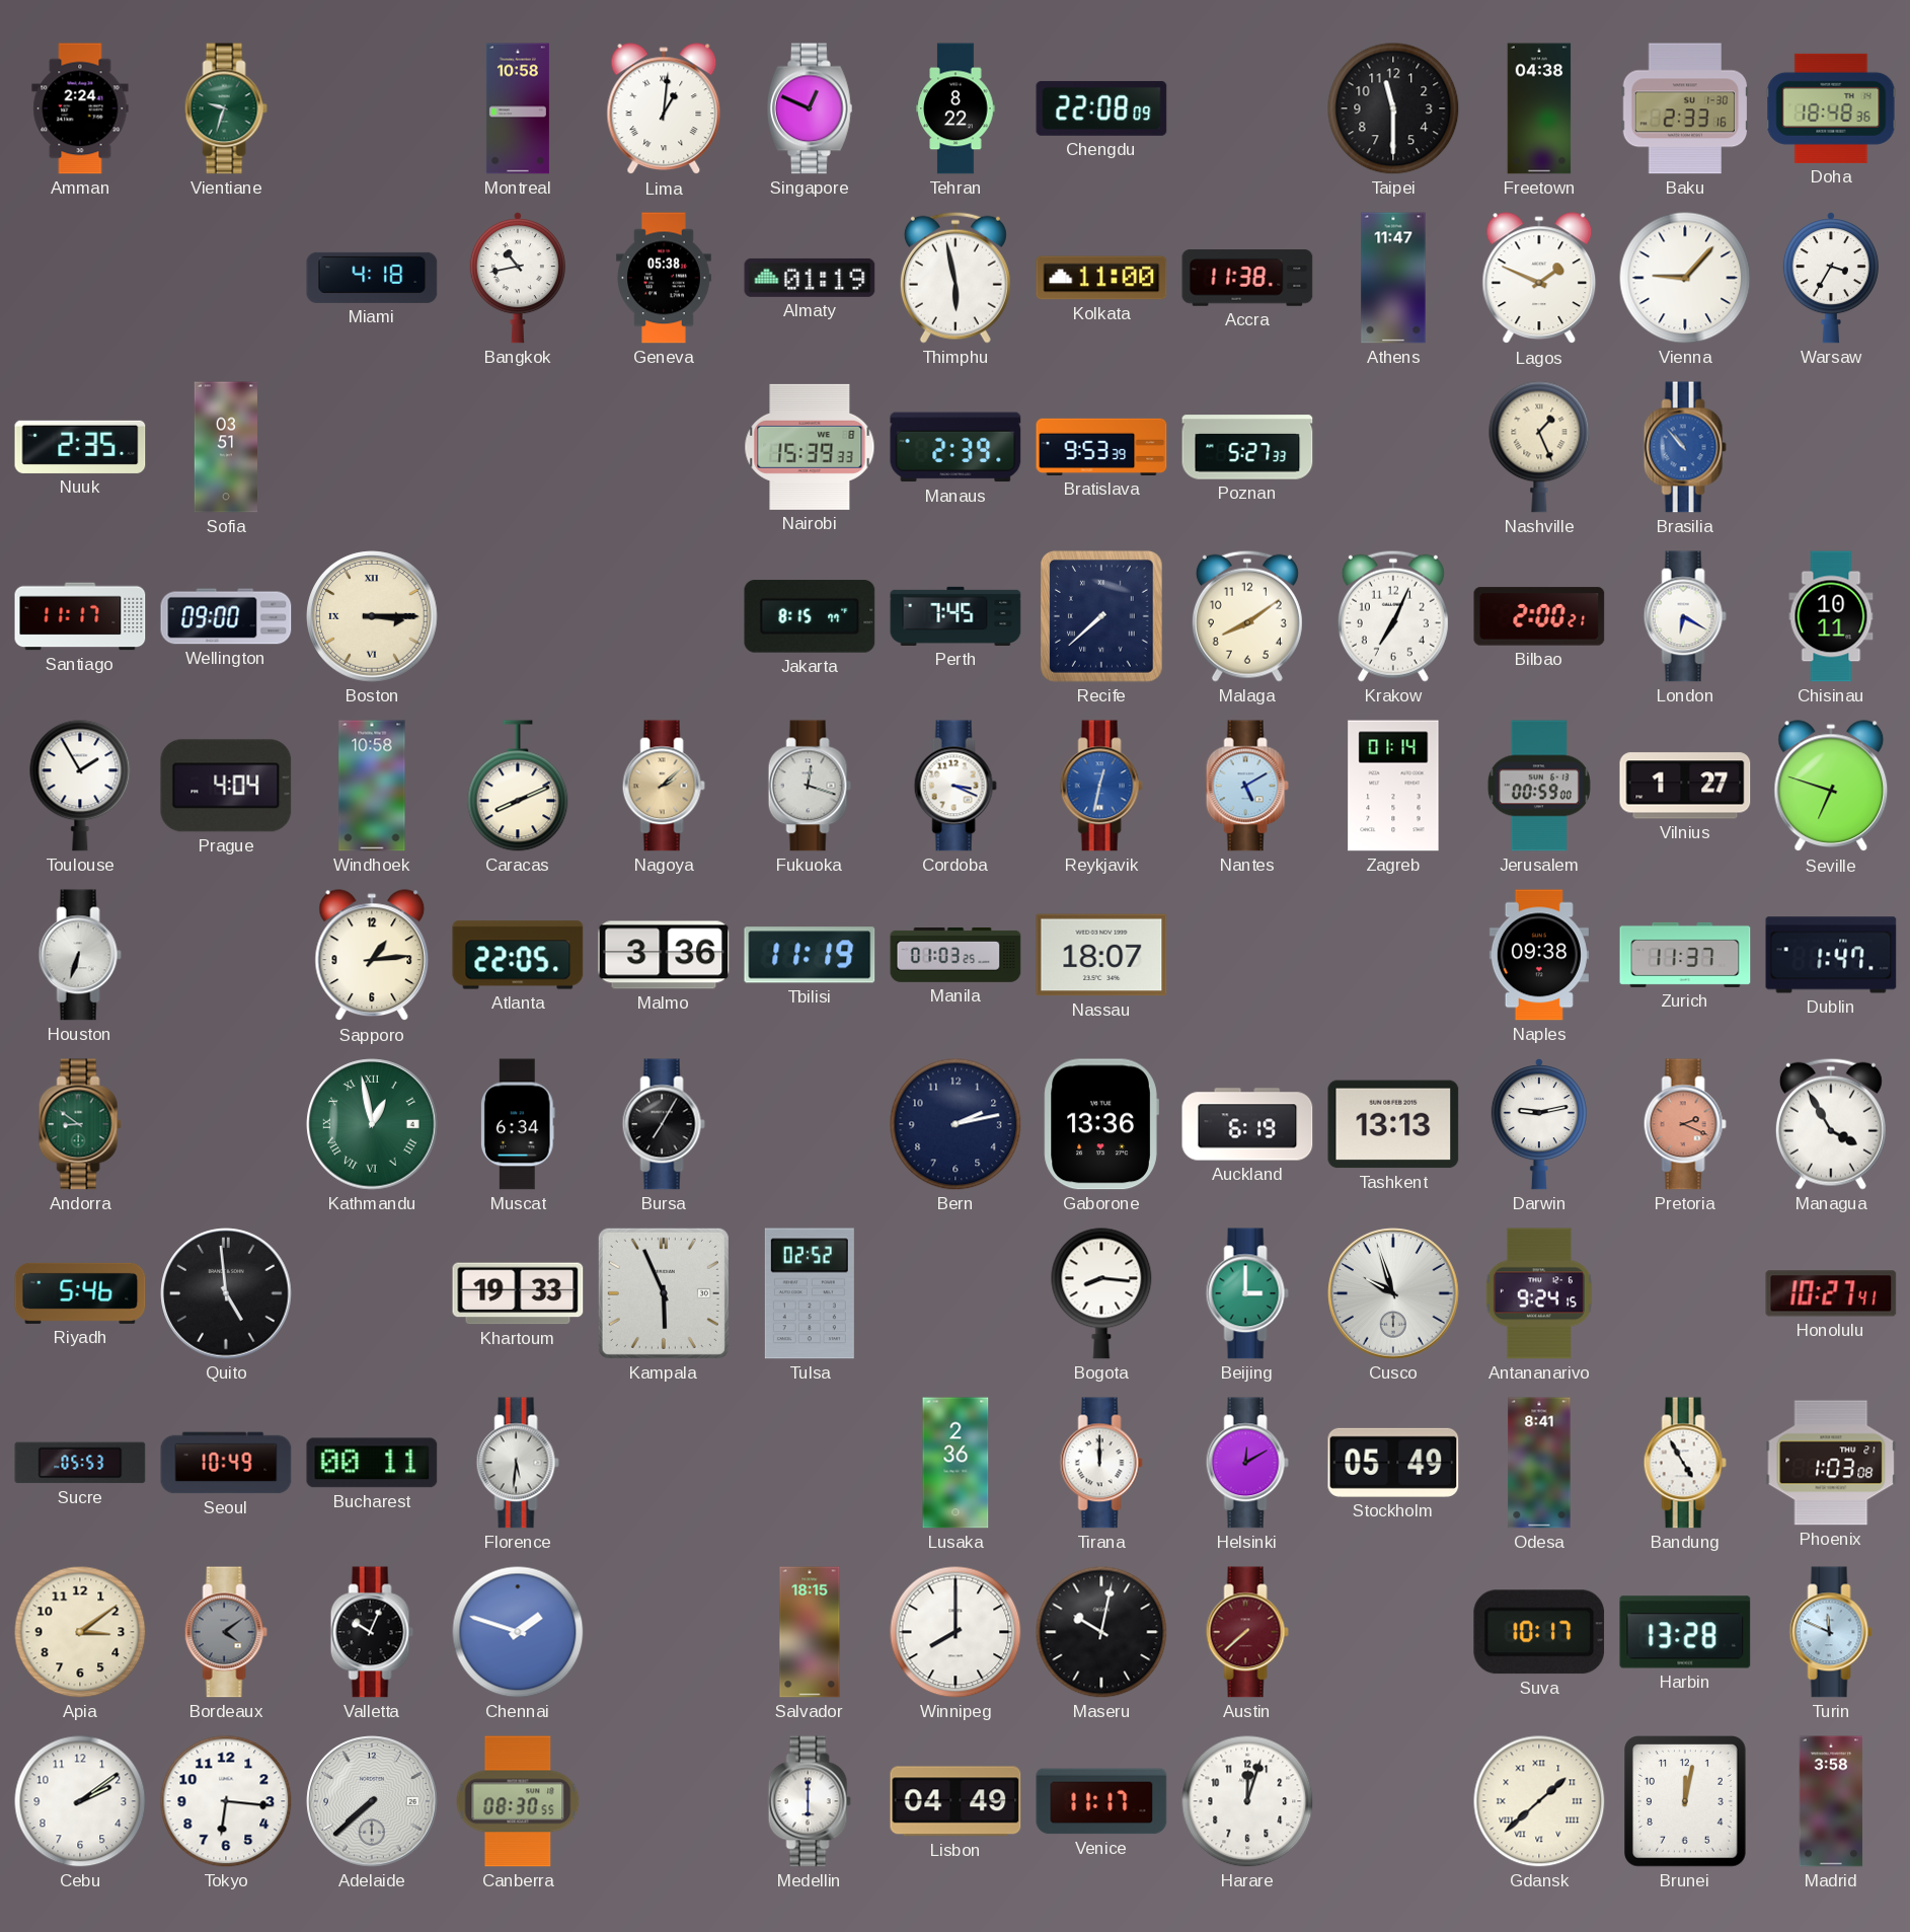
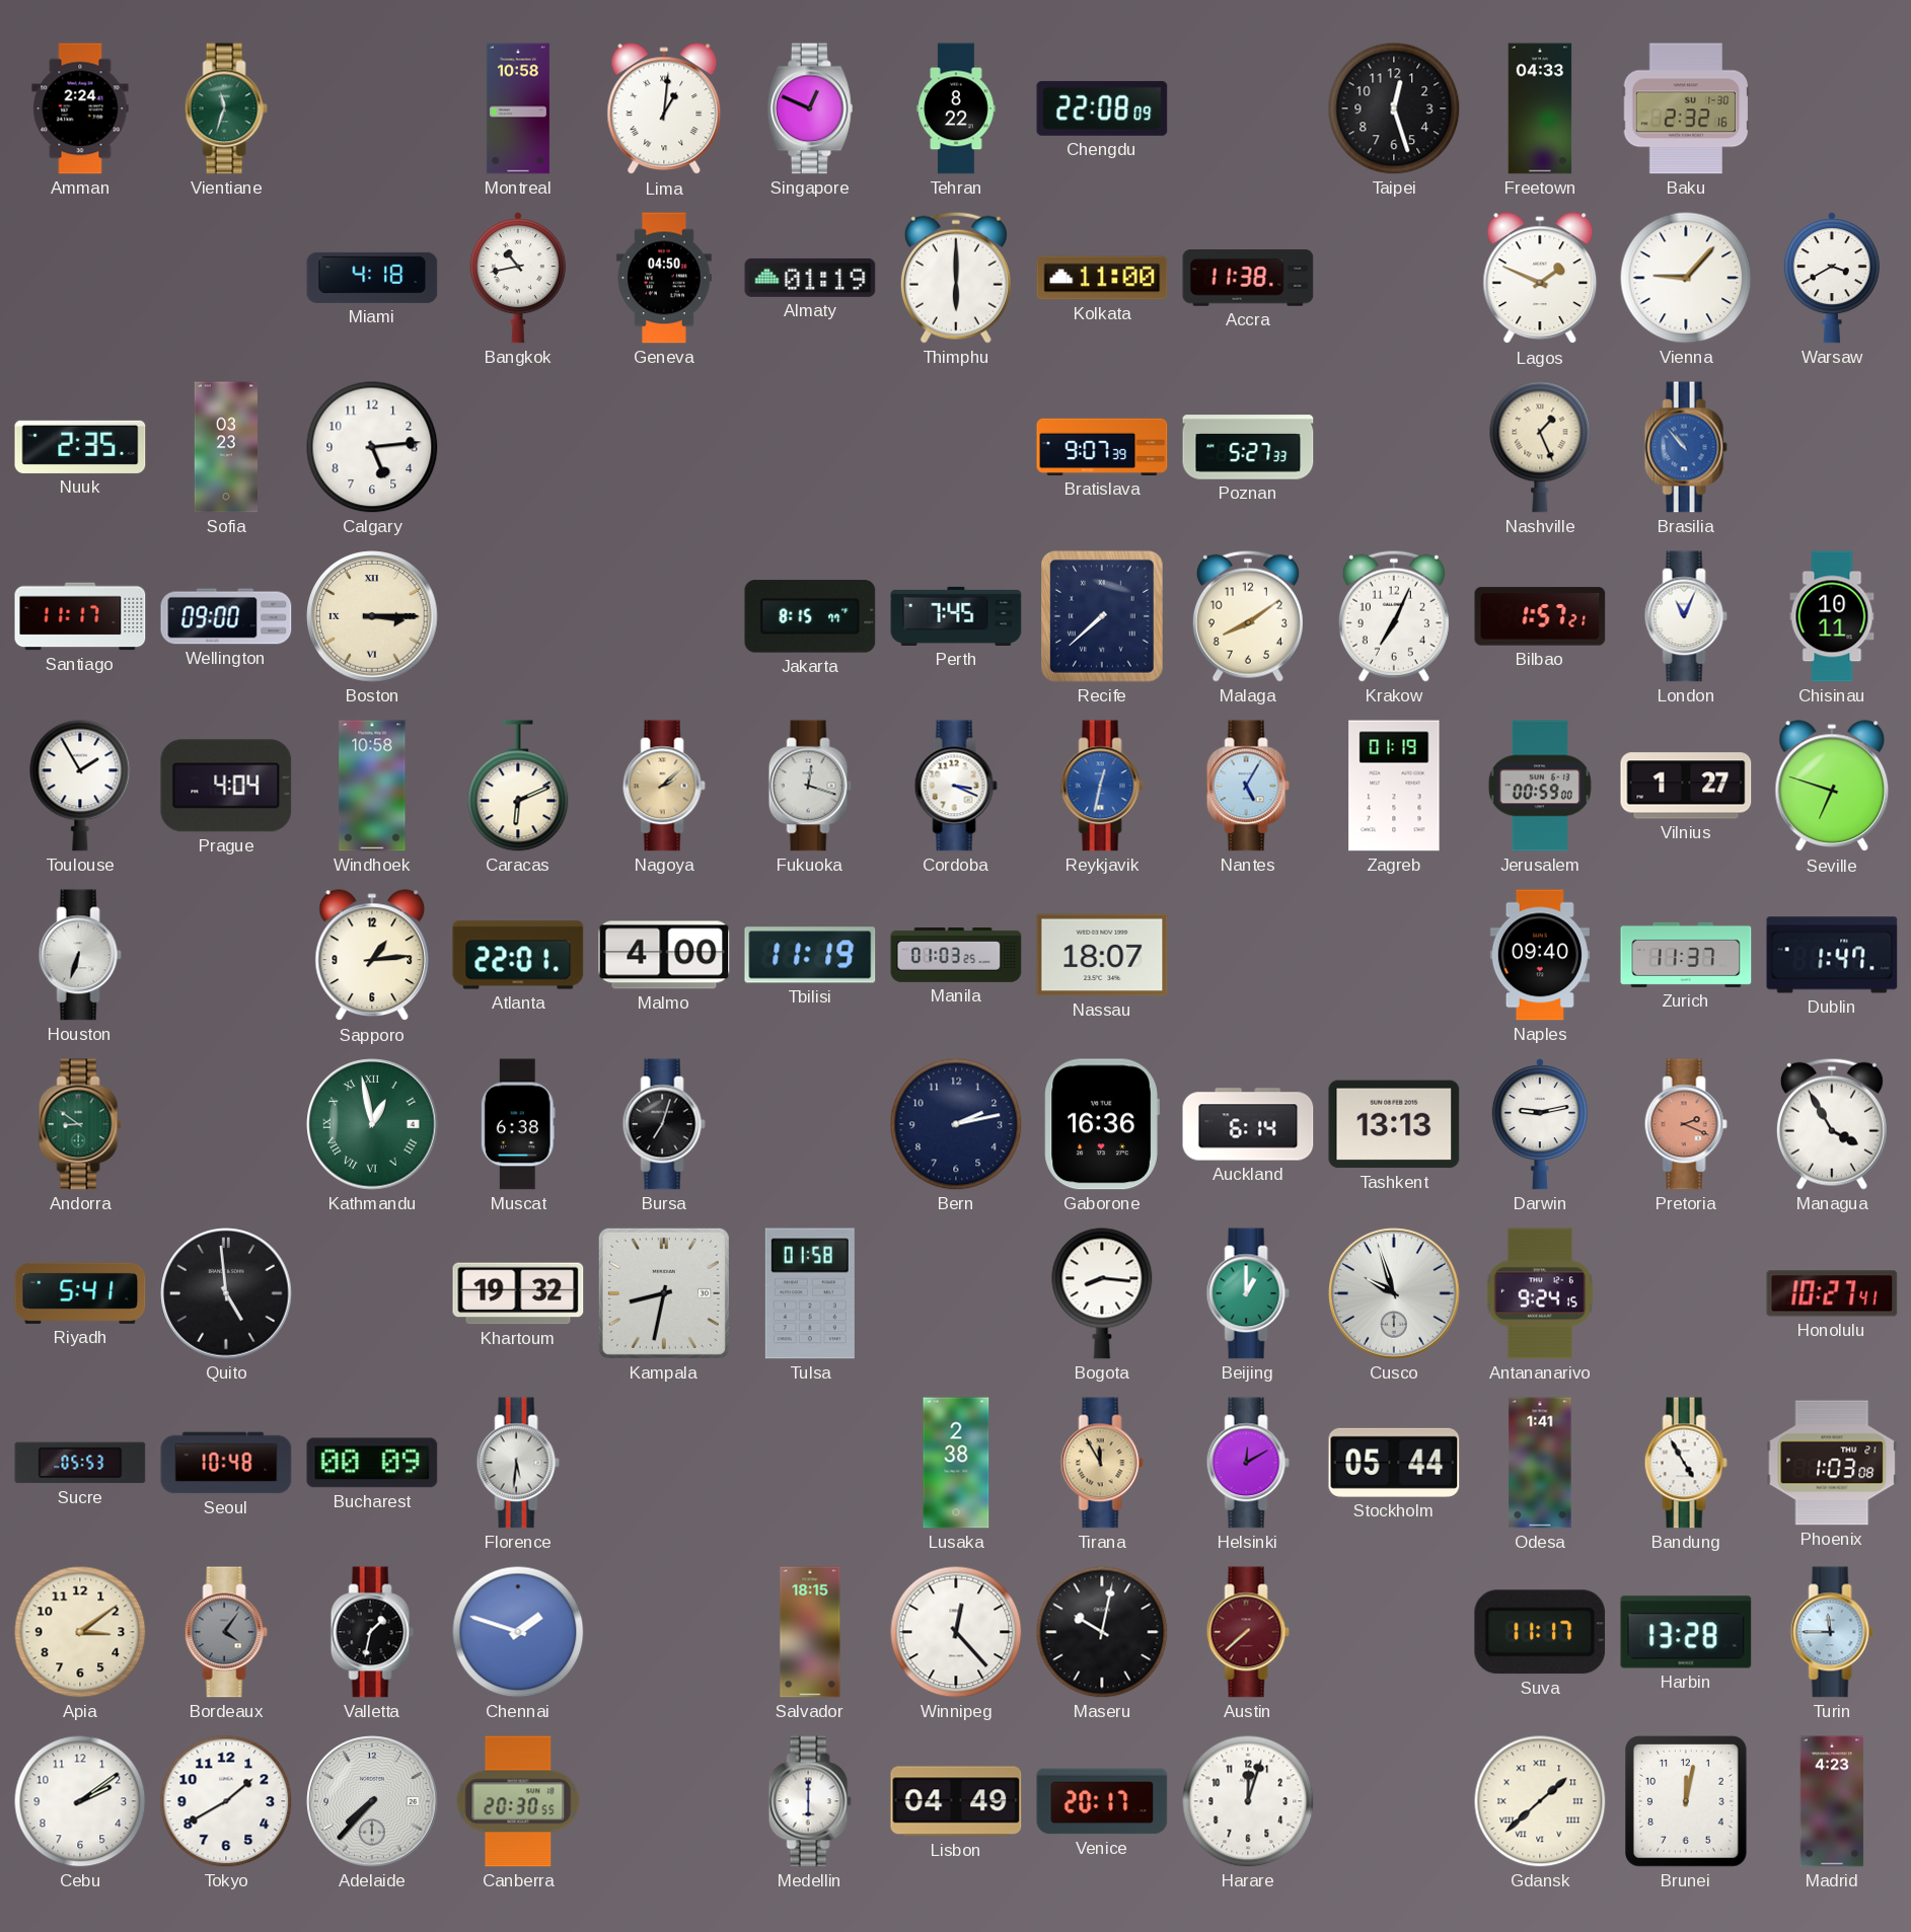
Vientiane: 9:33 -> 11:33
Taipei: 11:30 -> 12:27
Freetown: 04:38 -> 04:33
Baku: 2:33 -> 2:32
Doha: 18:48 -> none
Geneva: 05:38 -> 04:50
Thimphu: 5:58 -> 6:00
Athens: 11:47 -> none
Warsaw: 3:35 -> 3:40
Sofia: 03:51 -> 03:23
Calgary: none -> 5:14
Nairobi: 15:39 -> none
Manaus: 2:39 -> none
Bratislava: 9:53 -> 9:07
Bilbao: 2:00 -> 1:57
London: 6:20 -> 11:04
Caracas: 8:11 -> 6:11
Nantes: 5:10 -> 5:05
Zagreb: 01:14 -> 01:19
Atlanta: 22:05 -> 22:01
Malmo: 3:36 -> 4:00
Naples: 09:38 -> 09:40
Muscat: 6:34 -> 6:38
Bursa: 7:05 -> 7:03
Gaborone: 13:36 -> 16:36
Auckland: 6:19 -> 6:14
Riyadh: 5:46 -> 5:41
Khartoum: 19:33 -> 19:32
Kampala: 5:56 -> 8:32
Tulsa: 02:52 -> 01:58
Beijing: 3:00 -> 1:00
Seoul: 10:49 -> 10:48
Bucharest: 00:11 -> 00:09
Lusaka: 2:36 -> 2:38
Tirana: 12:00 -> 11:55
Tirana dial: white -> champagne
Stockholm: 05:49 -> 05:44
Odesa: 8:41 -> 1:41
Bordeaux: 4:09 -> 4:06
Valletta: 10:04 -> 1:32
Winnipeg: 8:00 -> 12:23
Suva: 10:17 -> 11:17
Turin: 11:49 -> 11:45
Tokyo: 6:16 -> 1:40
Adelaide: 7:38 -> 7:37
Canberra: 08:30 -> 20:30
Venice: 11:17 -> 20:17
Madrid: 3:58 -> 4:23
